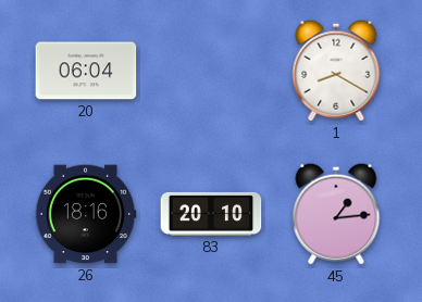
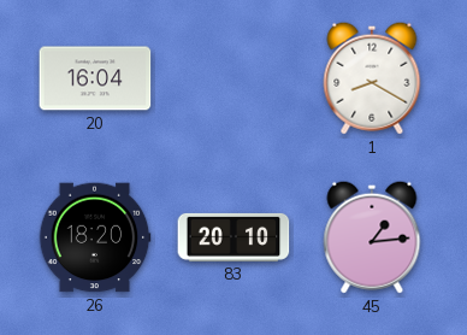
20: 06:04 -> 16:04
26: 18:16 -> 18:20
